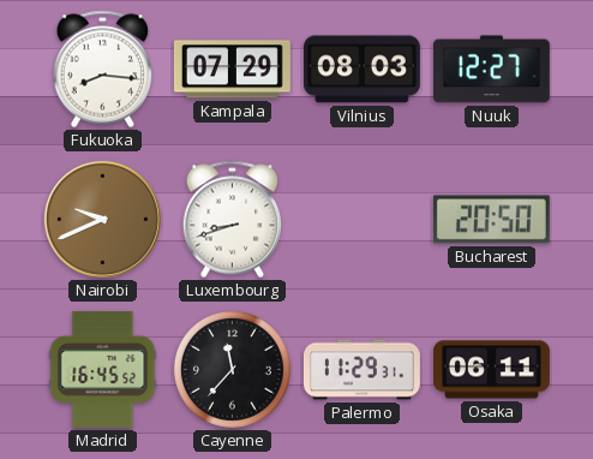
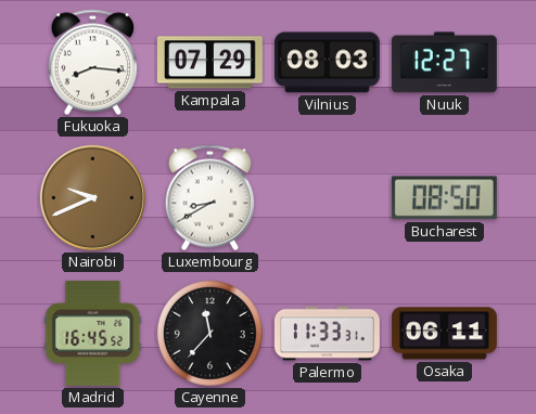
Luxembourg: 8:42 -> 8:40
Bucharest: 20:50 -> 08:50
Palermo: 11:29 -> 11:33
